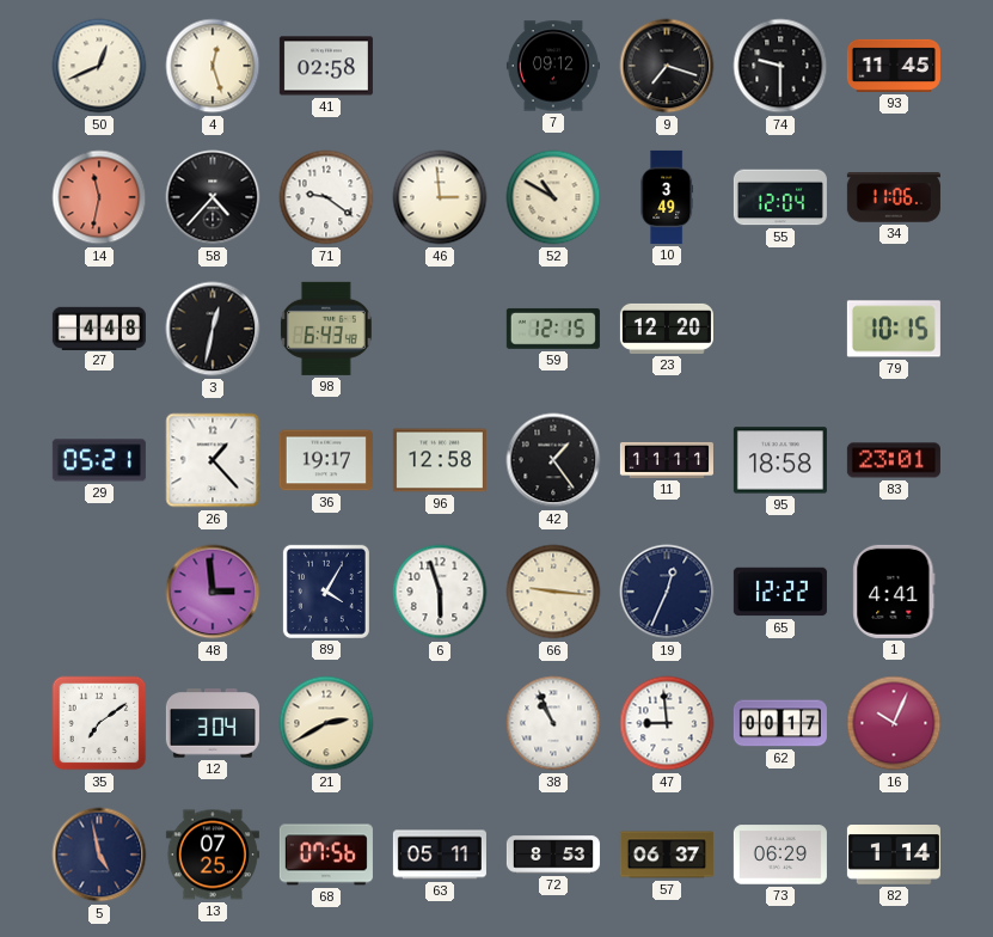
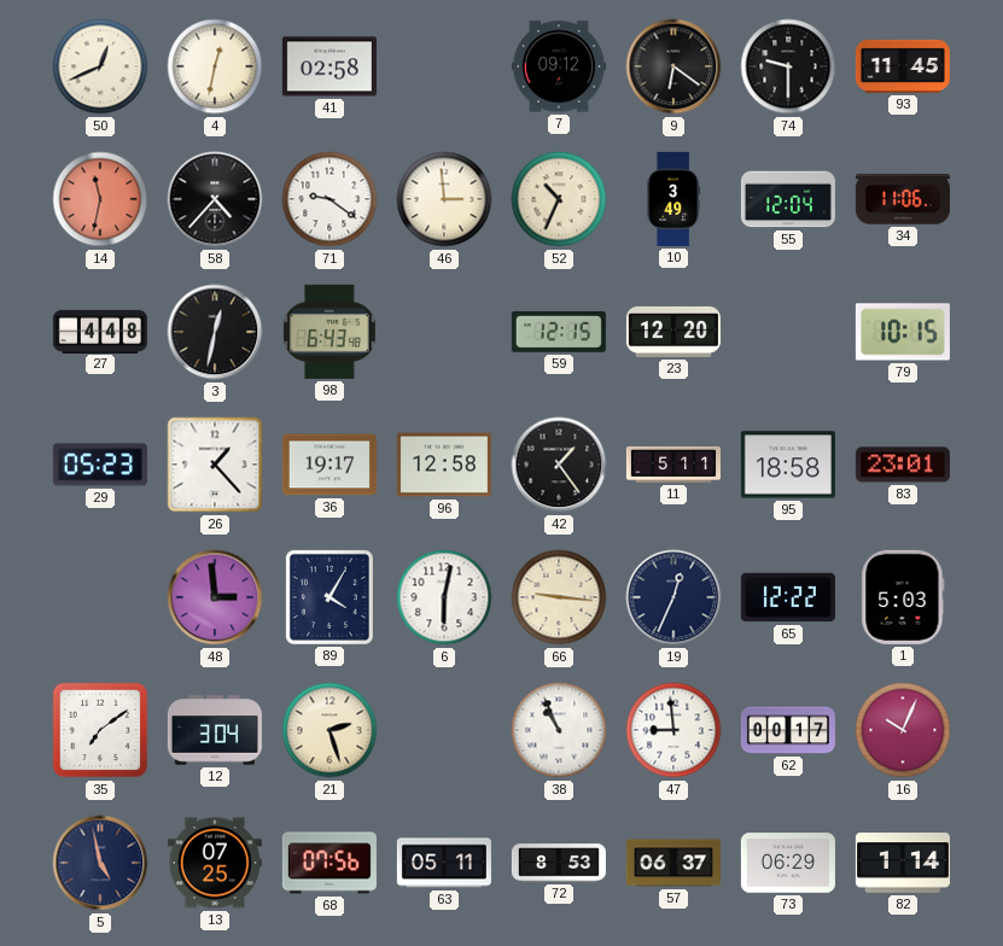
4: 12:27 -> 12:32
9: 7:18 -> 6:21
52: 10:50 -> 10:34
29: 05:21 -> 05:23
11: 11:11 -> 5:11
6: 5:57 -> 6:02
1: 4:41 -> 5:03
21: 2:40 -> 2:27
